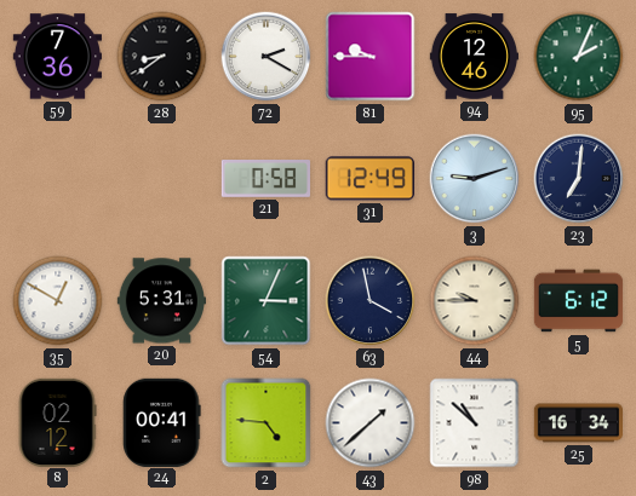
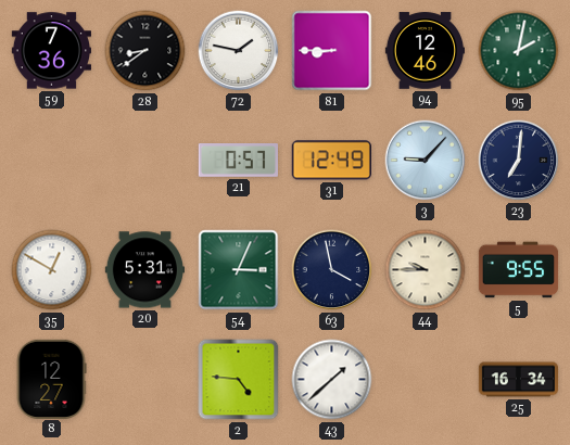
72: 2:20 -> 1:47
81: 9:45 -> 8:45
95: 2:04 -> 2:02
21: 0:58 -> 0:57
3: 9:12 -> 9:07
5: 6:12 -> 9:55
8: 02:12 -> 12:27
24: 00:41 -> none
98: 10:52 -> none
